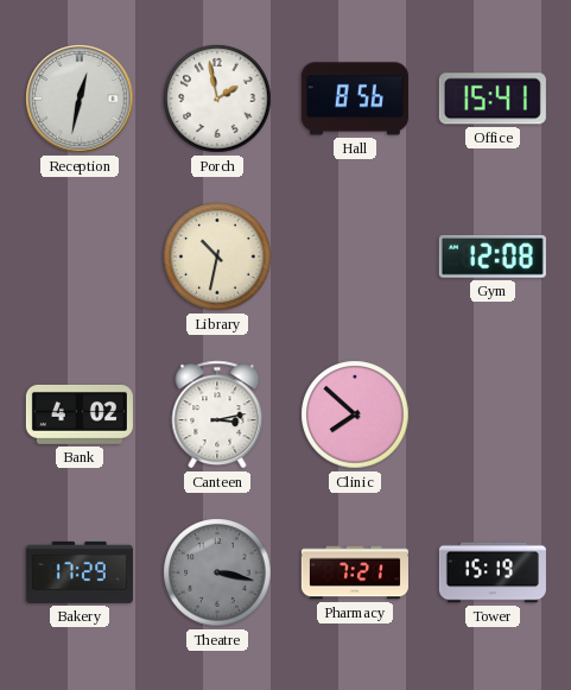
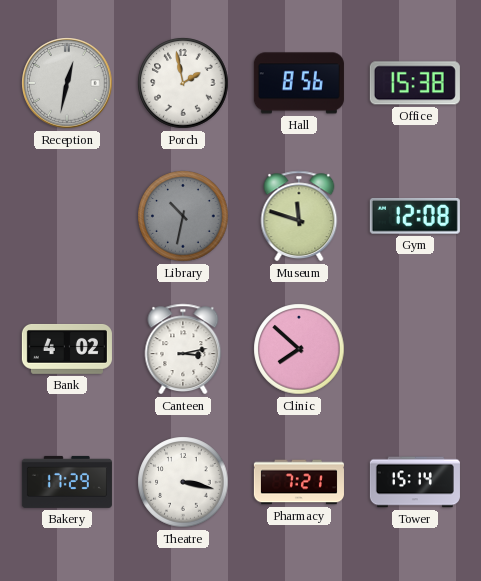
Office: 15:41 -> 15:38
Library dial: cream -> grey
Museum: none -> 11:48
Theatre dial: grey -> white
Tower: 15:19 -> 15:14
